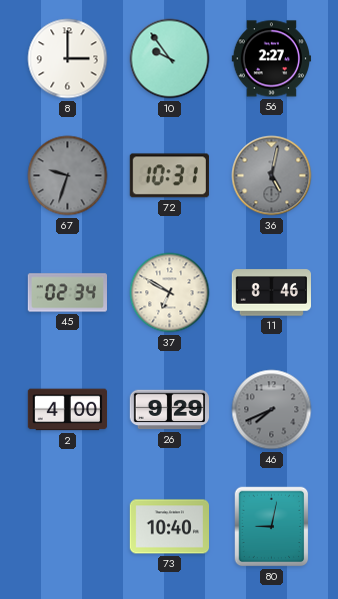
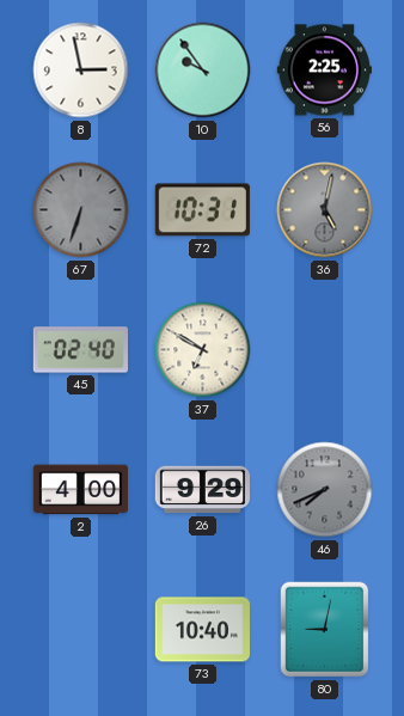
8: 3:00 -> 2:58
56: 2:27 -> 2:25
67: 9:33 -> 6:33
45: 02:34 -> 02:40
11: 8:46 -> none
